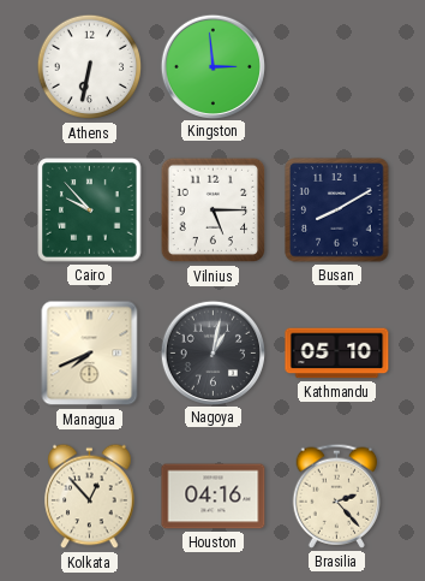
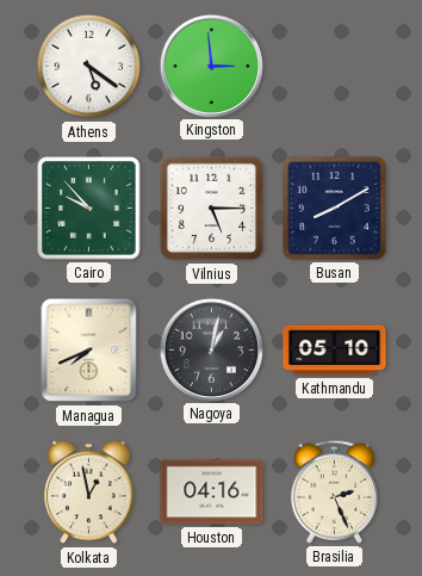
Athens: 6:32 -> 5:21
Kolkata: 12:53 -> 12:58
Brasilia: 2:23 -> 2:26
